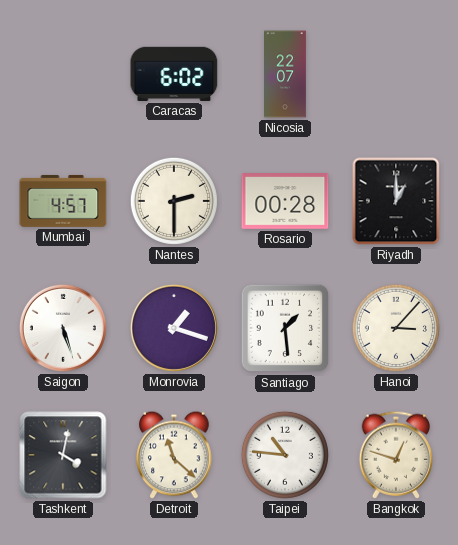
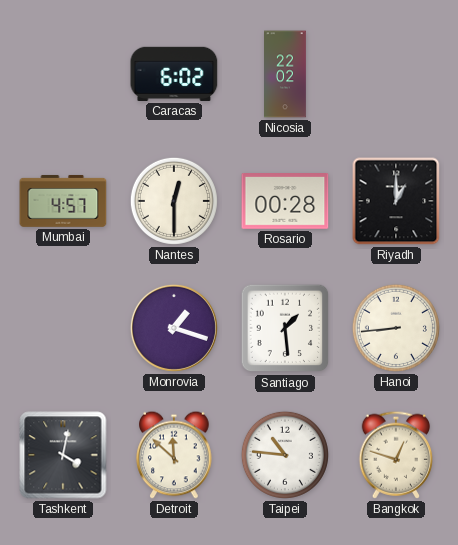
Nicosia: 22:07 -> 22:02
Nantes: 2:30 -> 12:30
Saigon: 5:27 -> none
Hanoi: 3:07 -> 8:44
Detroit: 11:22 -> 11:52
